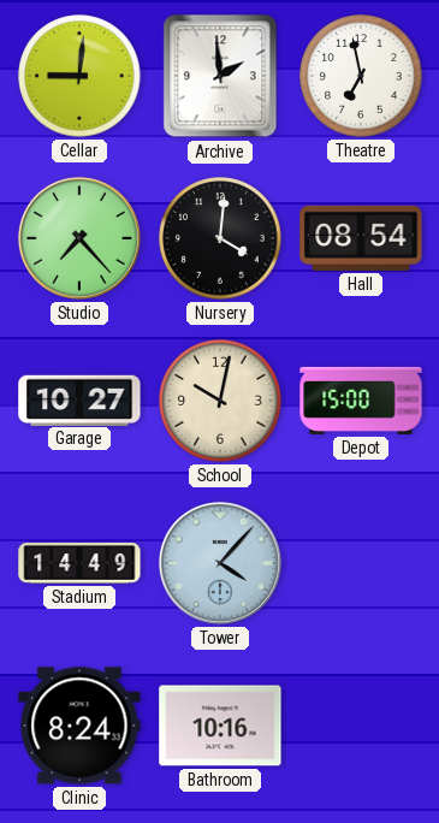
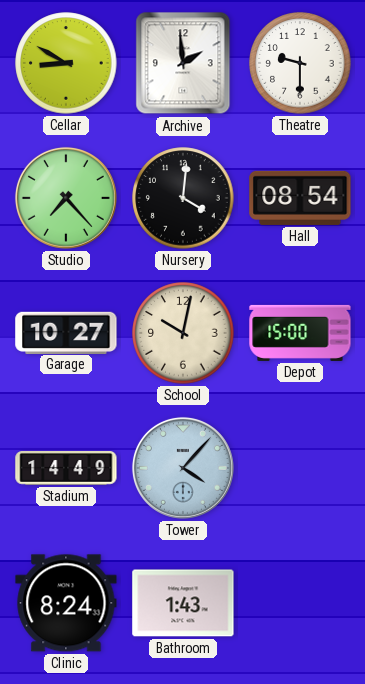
Cellar: 9:01 -> 8:50
Theatre: 6:58 -> 9:30
Bathroom: 10:16 -> 1:43
